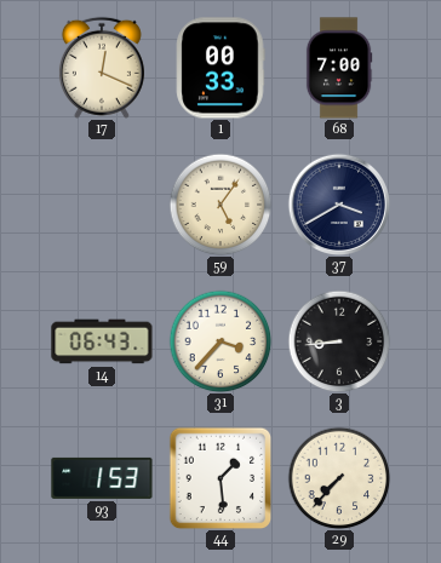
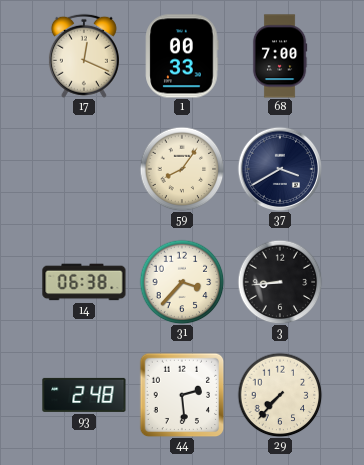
59: 5:06 -> 8:06
14: 06:43 -> 06:38
93: 1:53 -> 2:48
44: 1:29 -> 2:29
